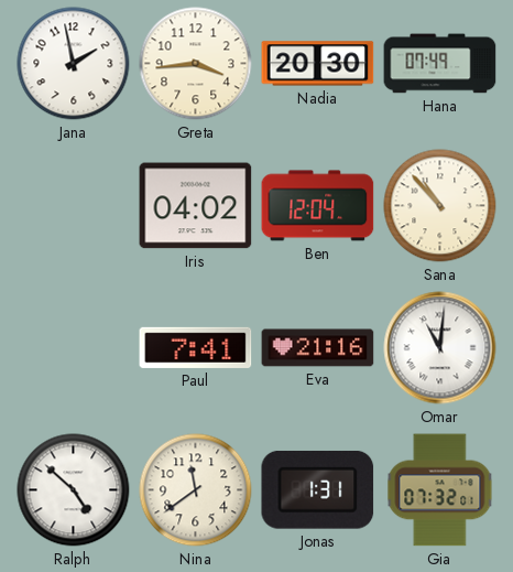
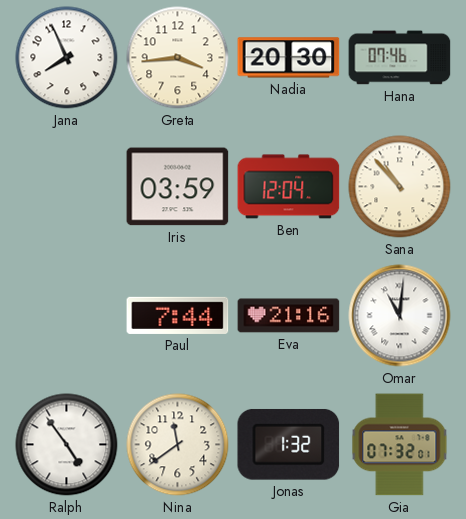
Jana: 1:58 -> 7:56
Hana: 07:49 -> 07:46
Iris: 04:02 -> 03:59
Paul: 7:41 -> 7:44
Ralph: 4:52 -> 4:54
Jonas: 1:31 -> 1:32
